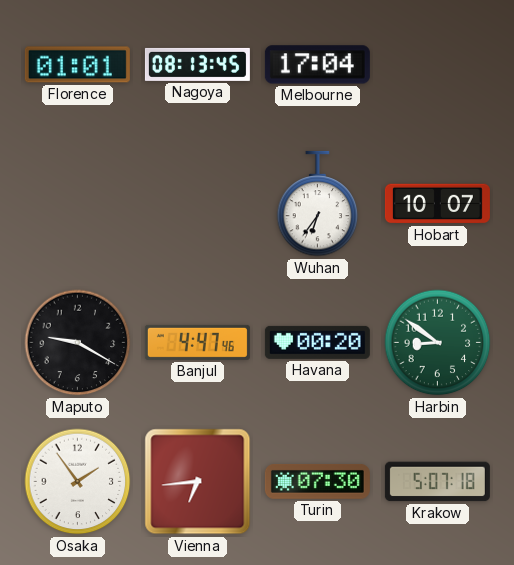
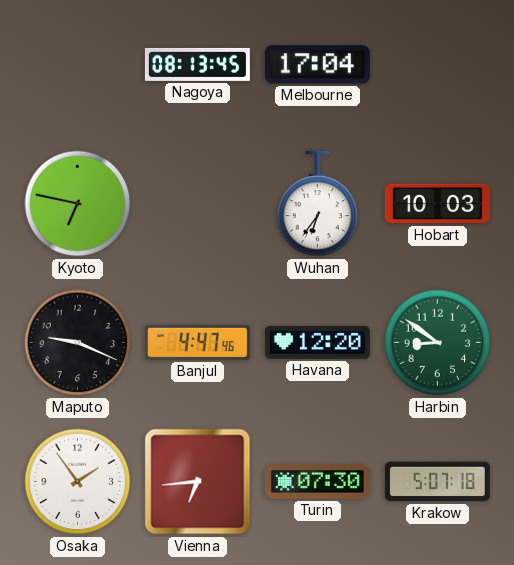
Florence: 01:01 -> none
Kyoto: none -> 6:47
Hobart: 10:07 -> 10:03
Maputo: 9:20 -> 9:19
Havana: 00:20 -> 12:20
